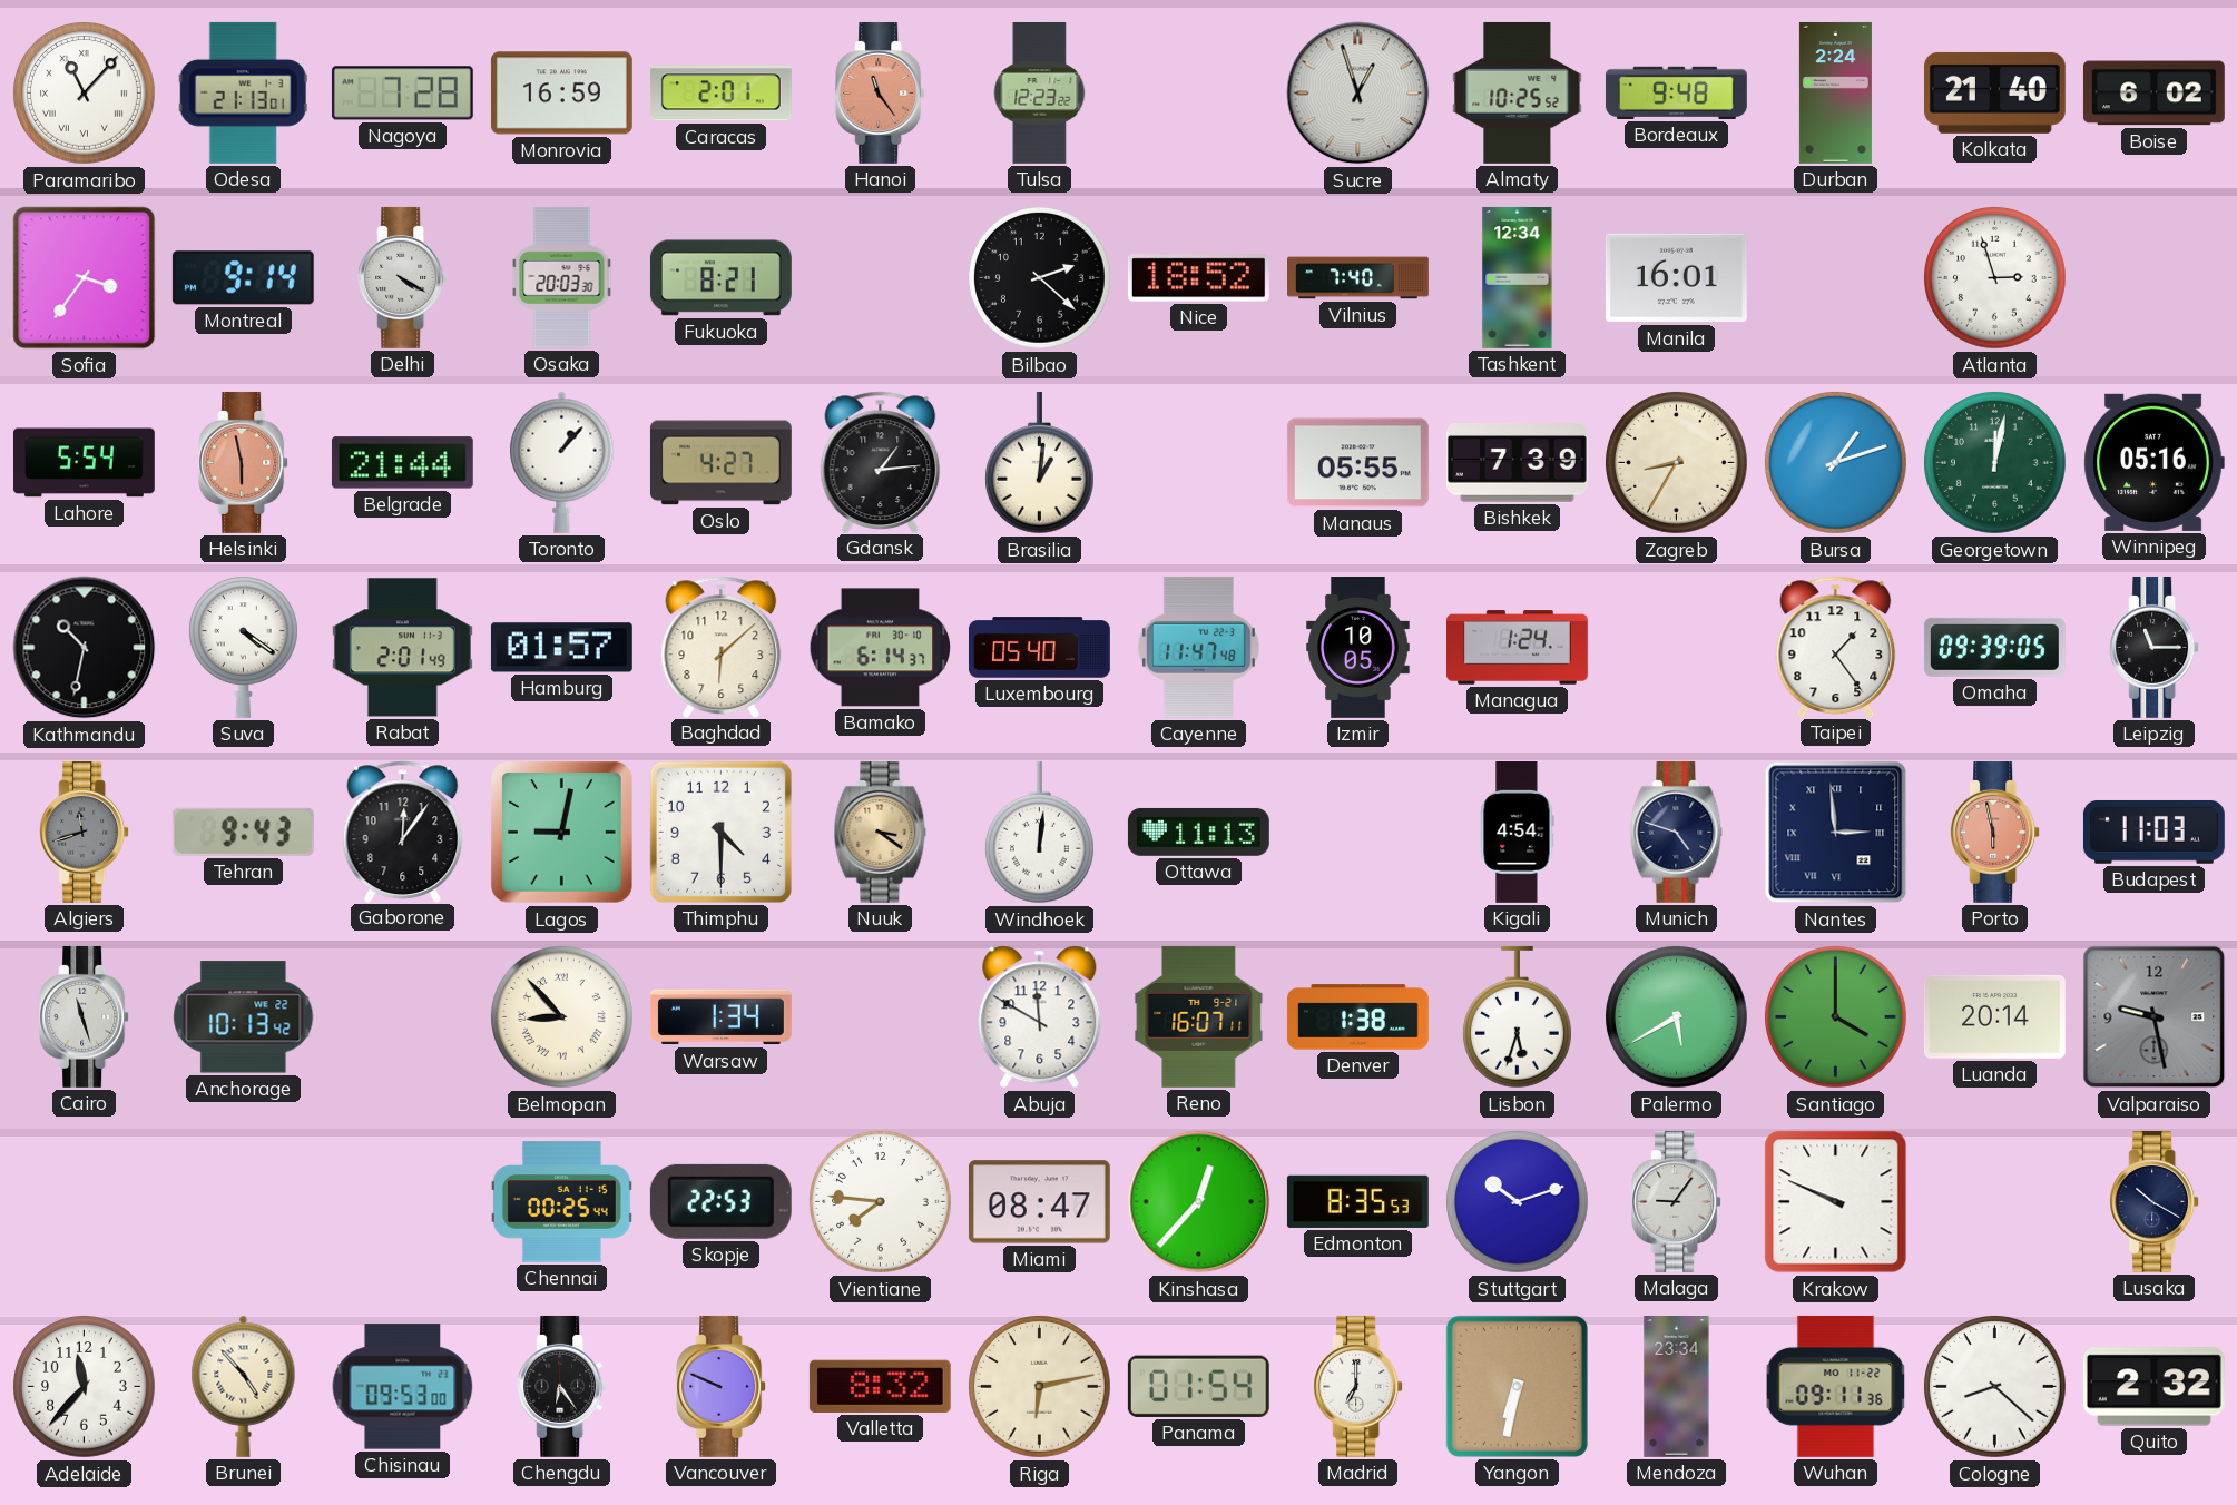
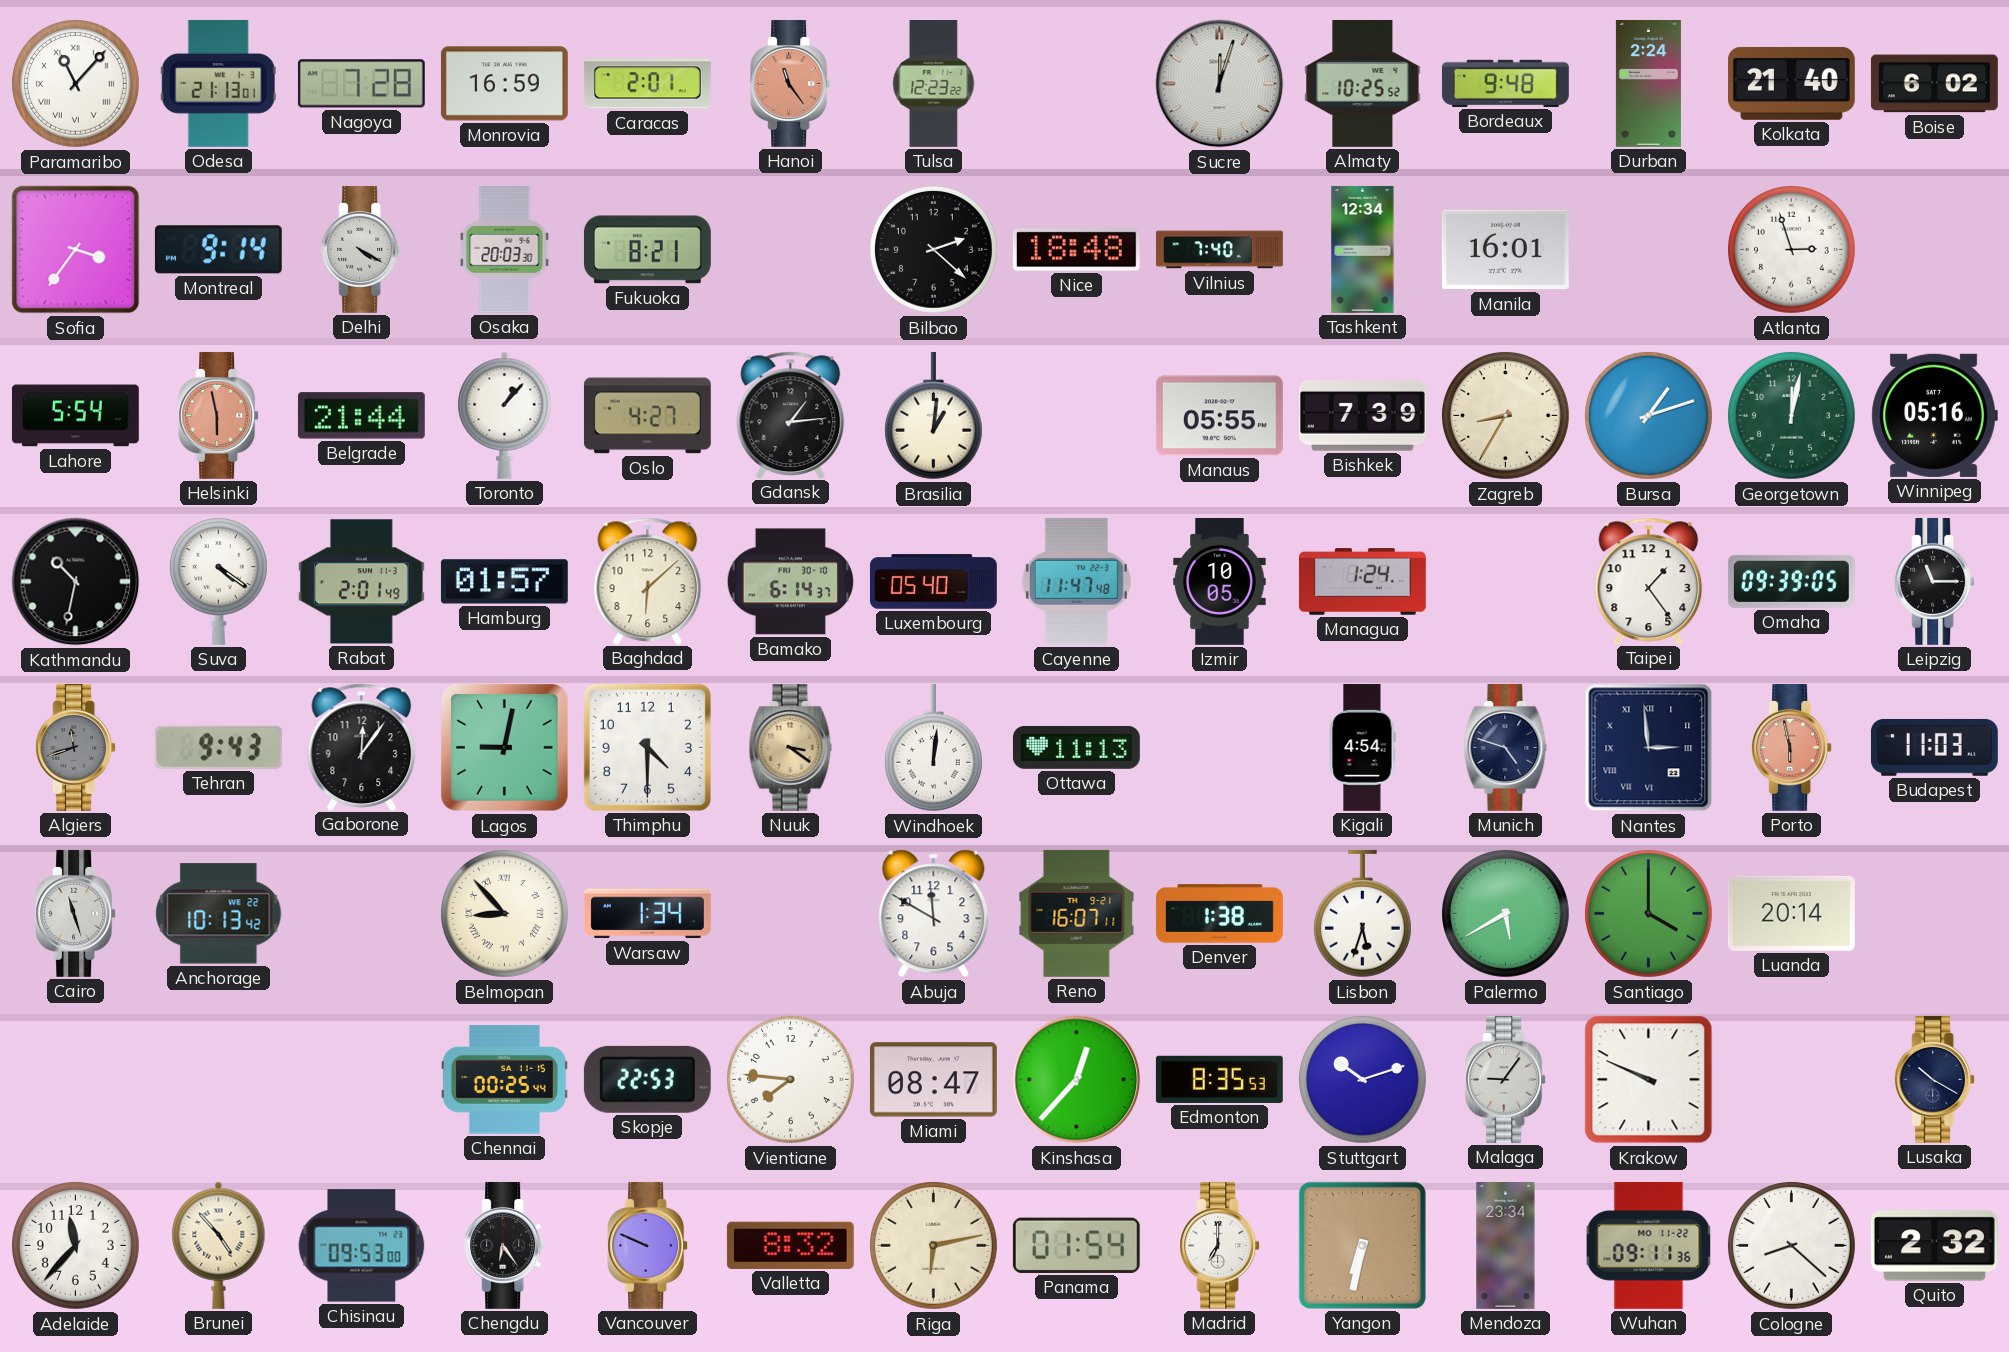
Sucre: 12:57 -> 12:03
Nice: 18:52 -> 18:48
Valparaiso: 9:28 -> none
